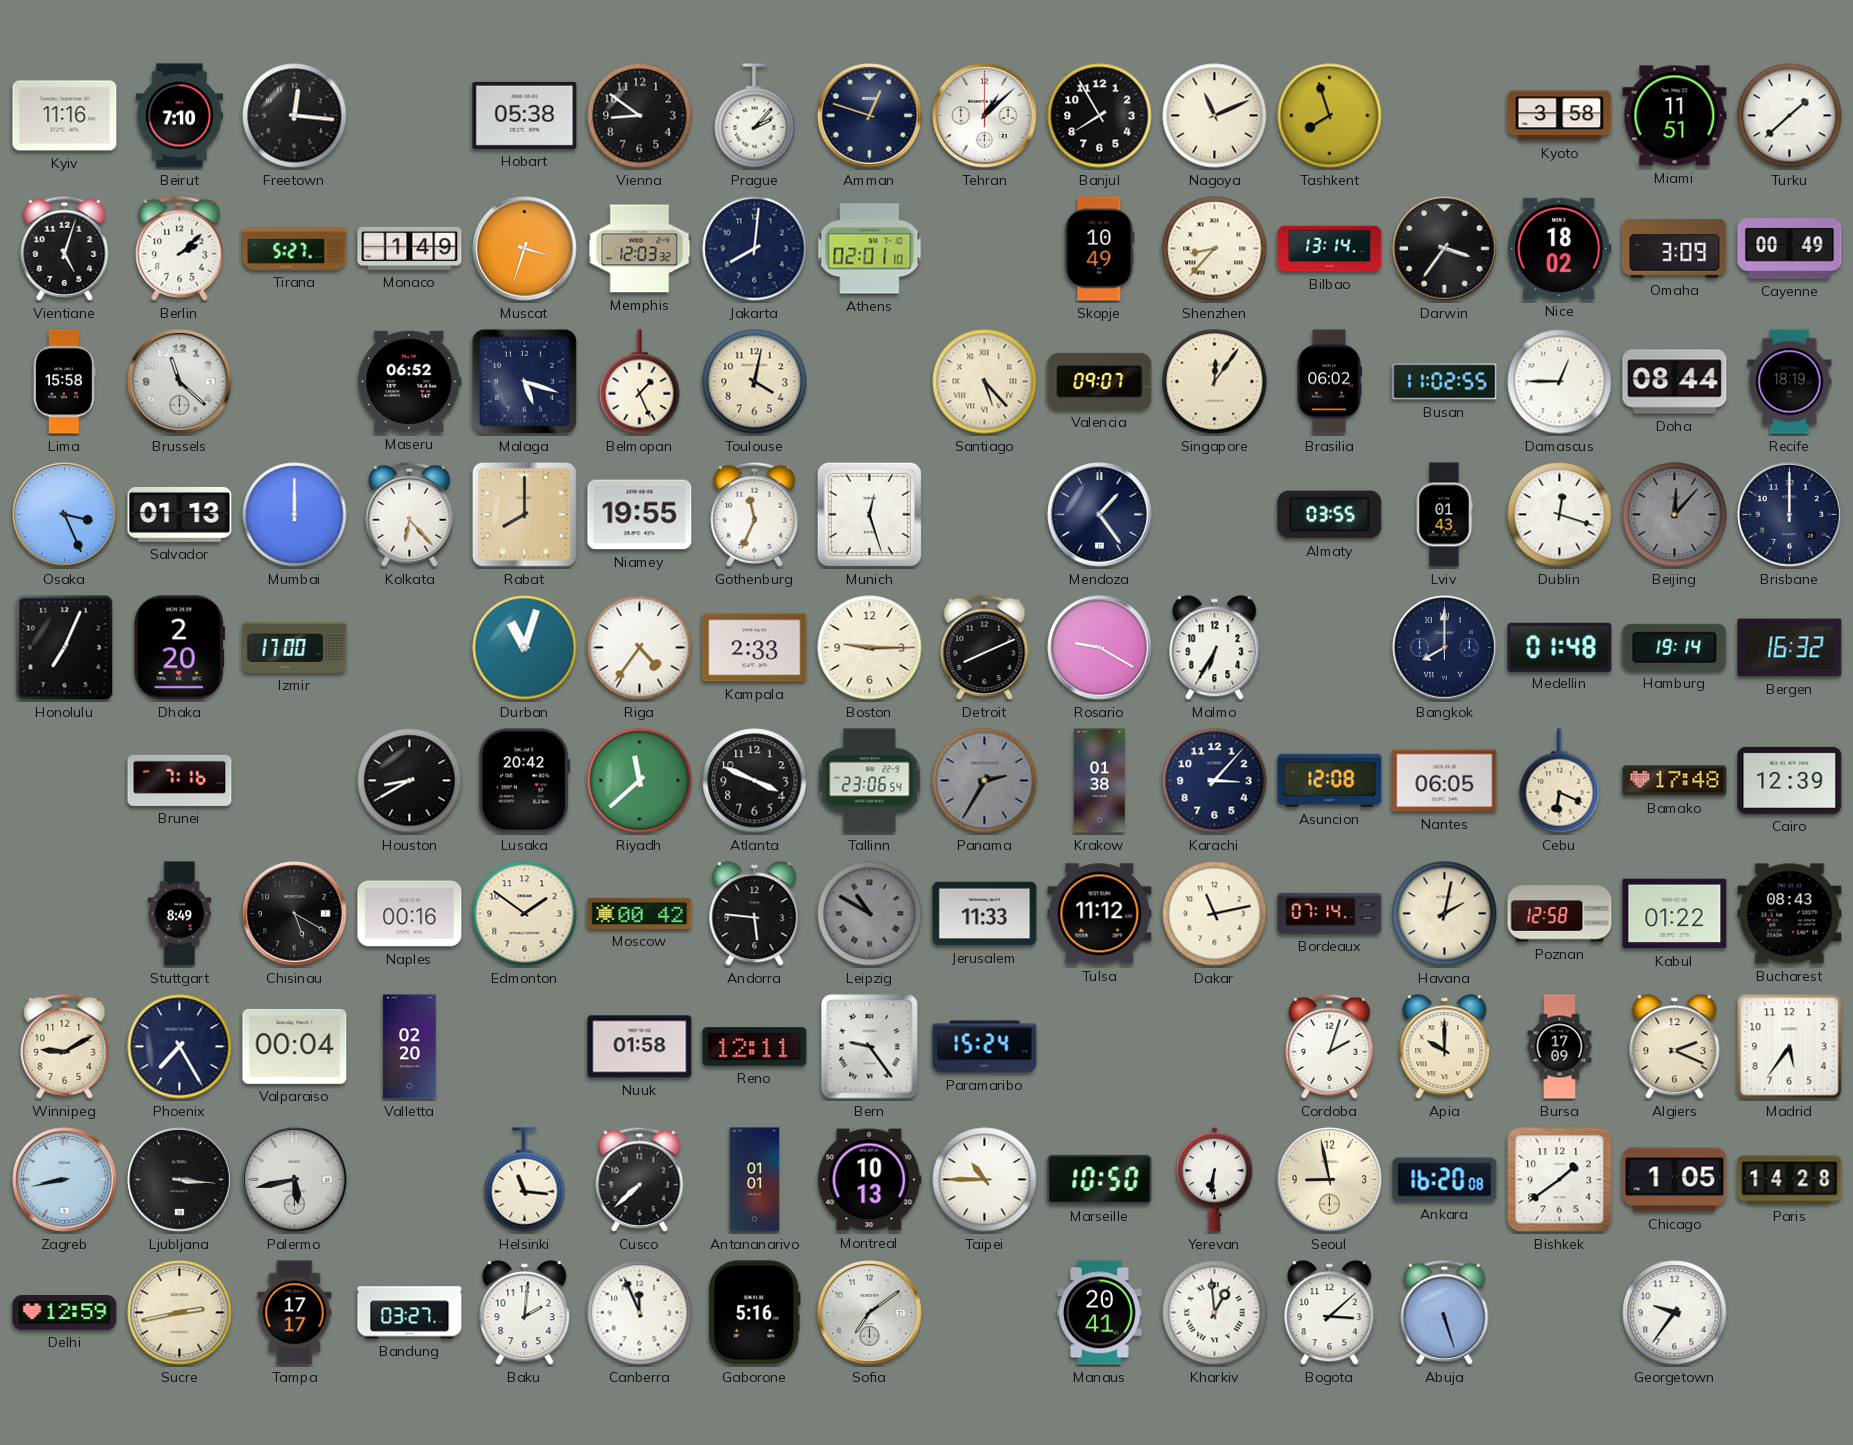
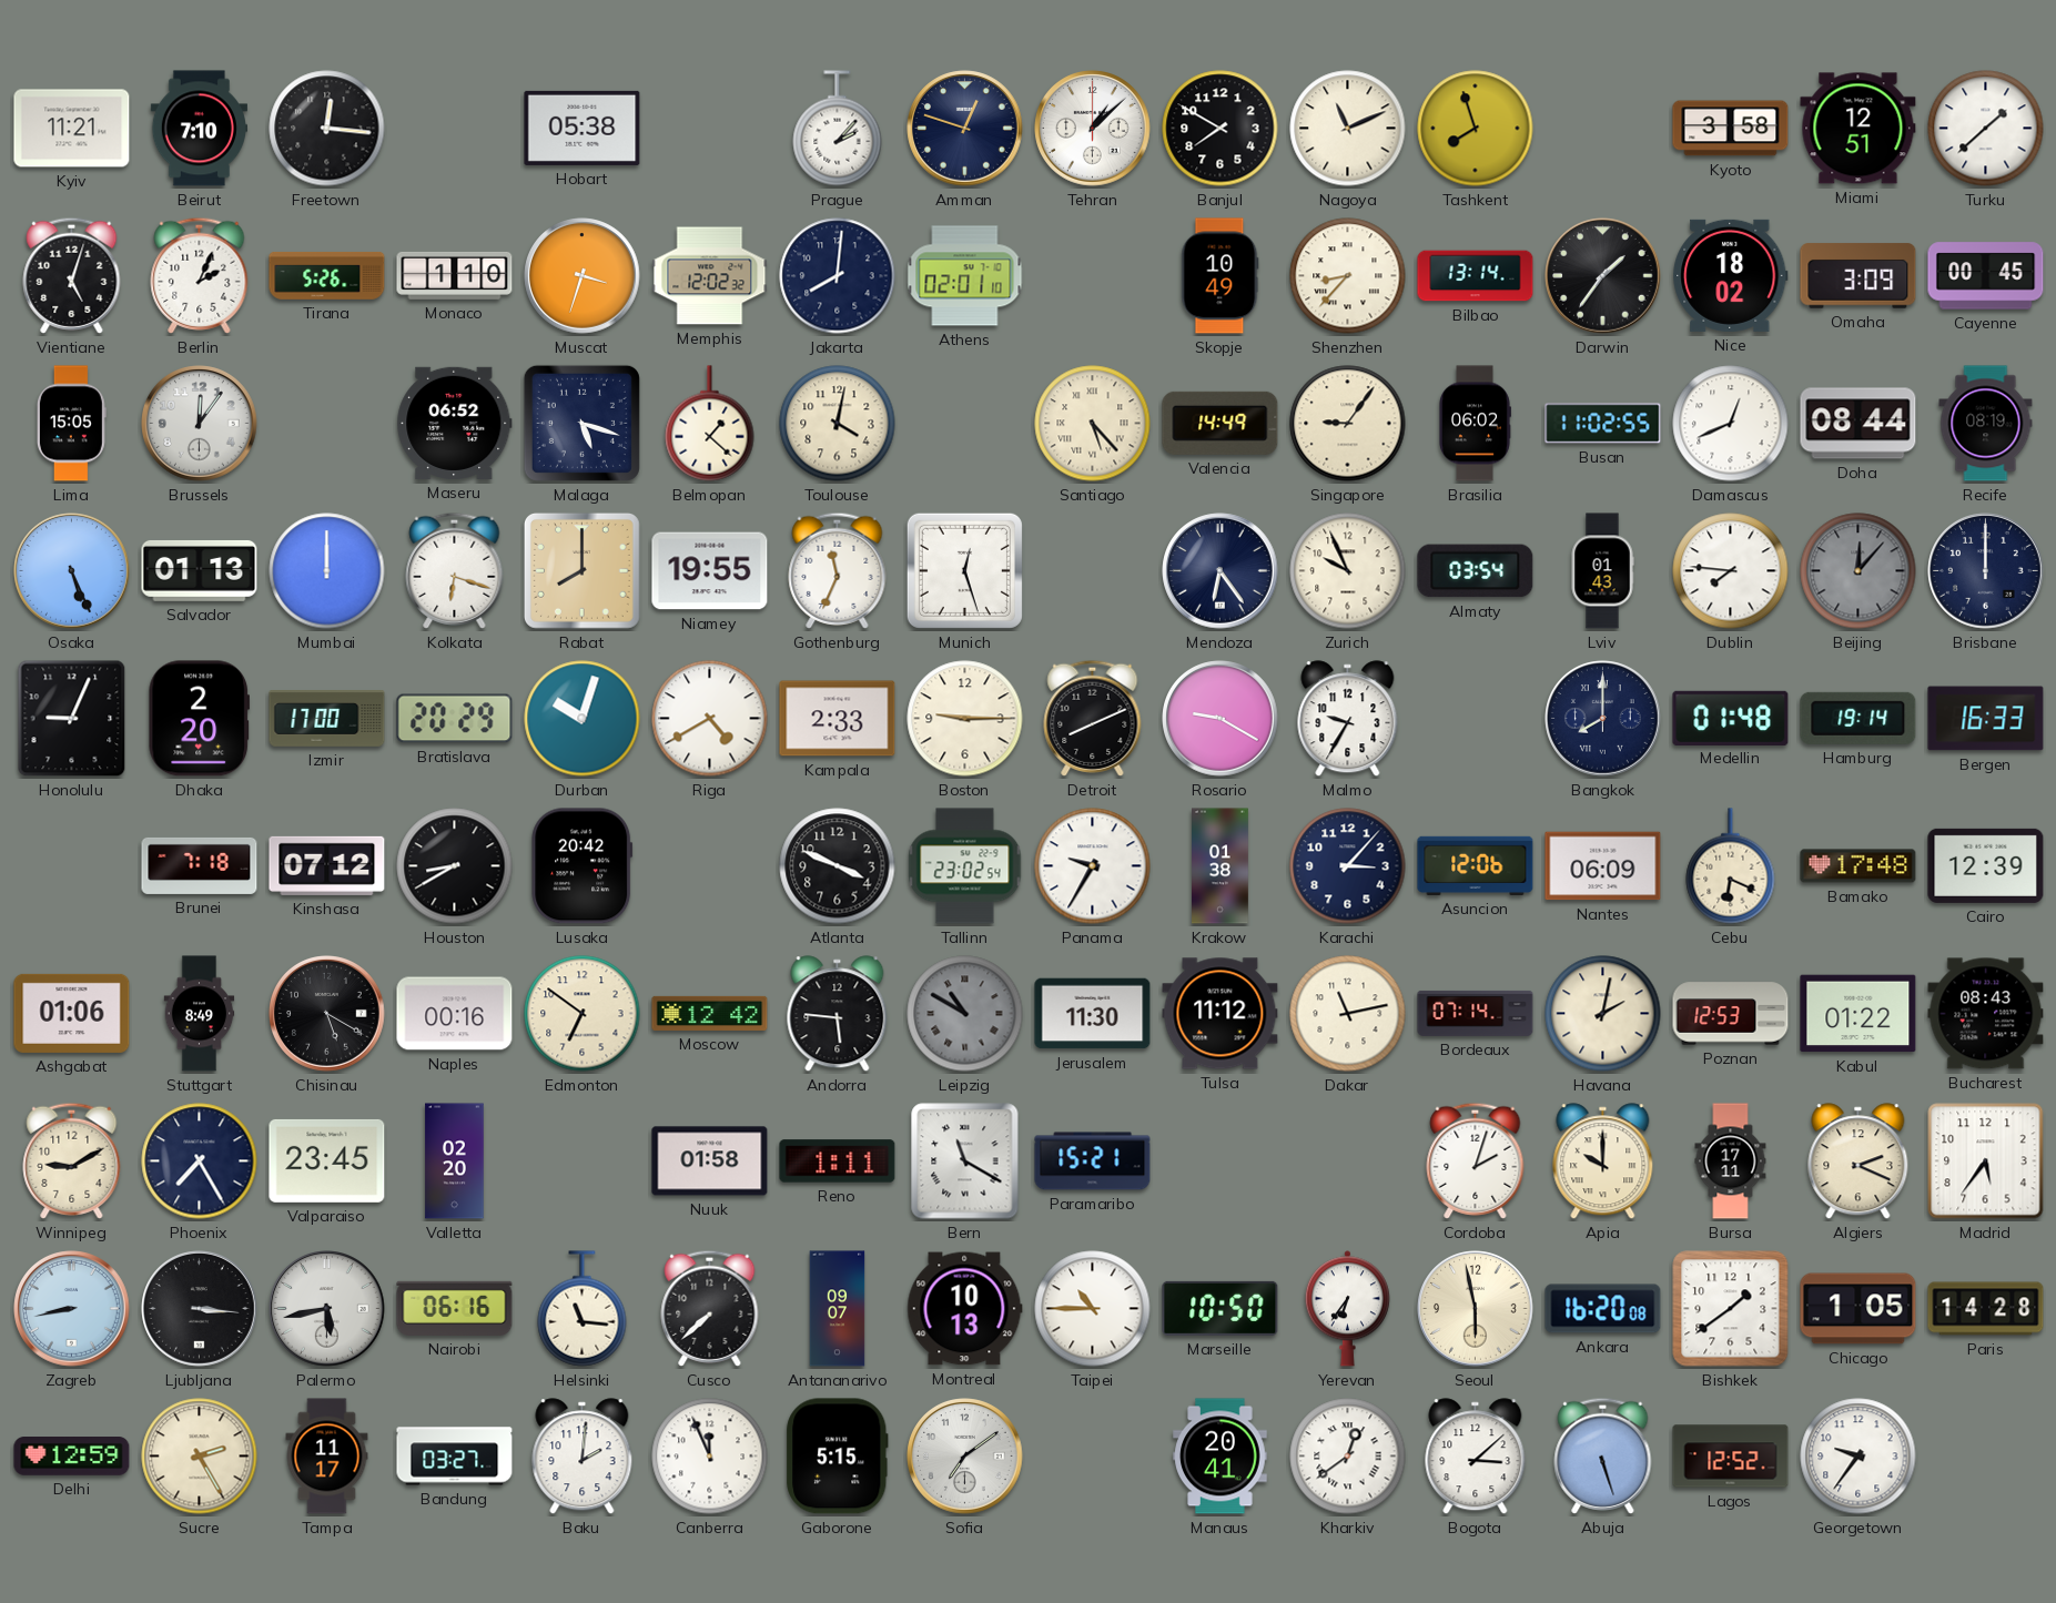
Kyiv: 11:16 -> 11:21
Vienna: 8:51 -> none
Banjul: 7:55 -> 7:50
Miami: 11:51 -> 12:51
Berlin: 2:08 -> 2:04
Tirana: 5:27 -> 5:26
Monaco: 1:49 -> 1:10
Memphis: 12:03 -> 12:02
Darwin: 3:36 -> 1:36
Cayenne: 00:49 -> 00:45
Lima: 15:58 -> 15:05
Brussels: 11:22 -> 12:06
Belmopan: 1:26 -> 1:22
Valencia: 09:07 -> 14:49
Singapore: 12:06 -> 9:06
Damascus: 12:45 -> 12:41
Recife: 18:19 -> 08:19
Osaka: 3:26 -> 5:26
Kolkata: 6:23 -> 6:18
Mendoza: 1:24 -> 6:24
Zurich: none -> 9:56
Almaty: 03:55 -> 03:54
Dublin: 12:18 -> 7:46
Honolulu: 7:04 -> 9:04
Bratislava: none -> 20:29
Durban: 11:03 -> 10:03
Riga: 4:36 -> 4:40
Malmo: 6:35 -> 9:35
Bergen: 16:32 -> 16:33
Brunei: 7:16 -> 7:18
Kinshasa: none -> 07:12
Riyadh: 11:38 -> none
Tallinn: 23:06 -> 23:02
Panama: 2:35 -> 9:35
Panama dial: grey -> white
Asuncion: 12:08 -> 12:06
Nantes: 06:05 -> 06:09
Ashgabat: none -> 01:06
Edmonton: 1:51 -> 6:51
Moscow: 00:42 -> 12:42
Jerusalem: 11:33 -> 11:30
Poznan: 12:58 -> 12:53
Valparaiso: 00:04 -> 23:45
Reno: 12:11 -> 1:11
Bern: 9:24 -> 11:20
Paramaribo: 15:24 -> 15:21
Bursa: 17:09 -> 17:11
Nairobi: none -> 06:16
Antananarivo: 01:01 -> 09:07
Yerevan: 6:31 -> 6:36
Seoul: 8:58 -> 5:58
Sucre: 2:43 -> 2:25
Tampa: 17:17 -> 11:17
Gaborone: 5:16 -> 5:15
Kharkiv: 12:59 -> 12:39
Lagos: none -> 12:52
